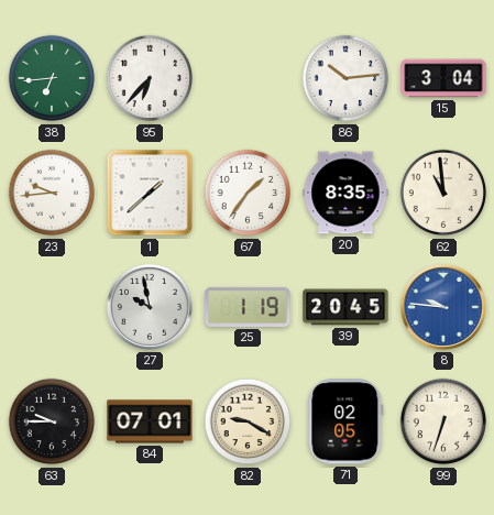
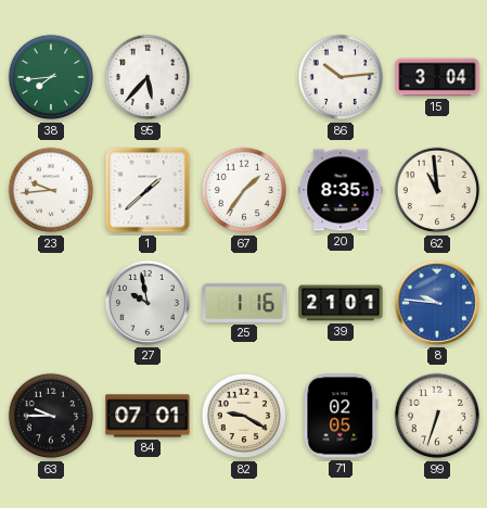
38: 6:44 -> 7:44
95: 6:37 -> 5:37
25: 1:19 -> 1:16
39: 20:45 -> 21:01
